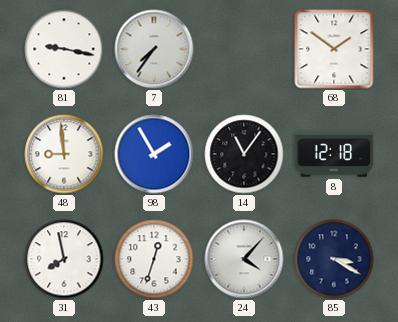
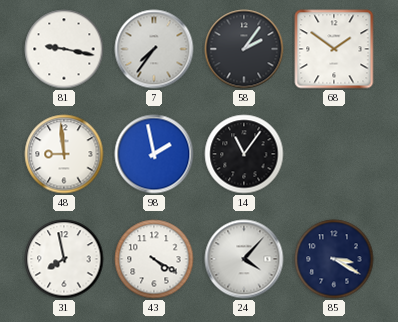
58: none -> 2:06
98: 1:55 -> 1:58
8: 12:18 -> none
43: 12:33 -> 4:20
